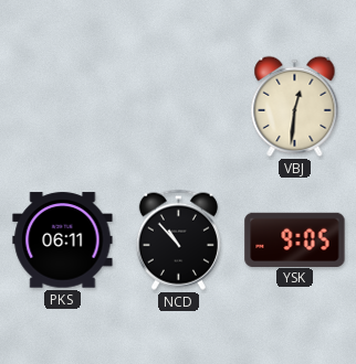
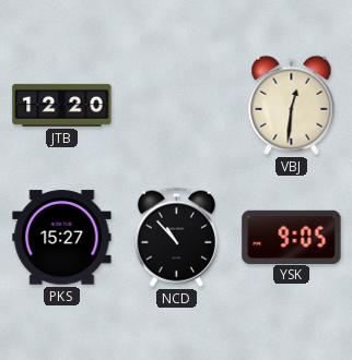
JTB: none -> 12:20
PKS: 06:11 -> 15:27
